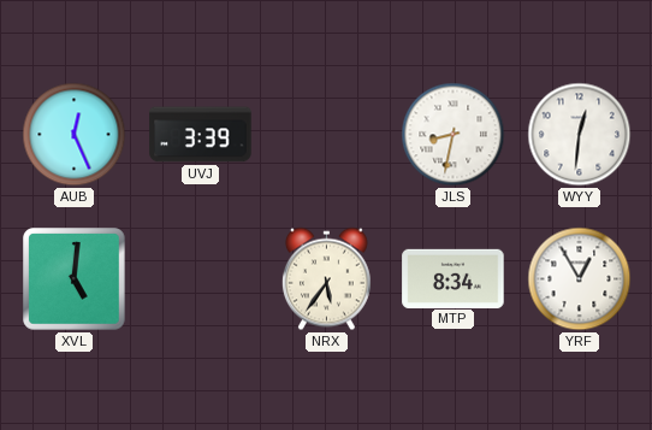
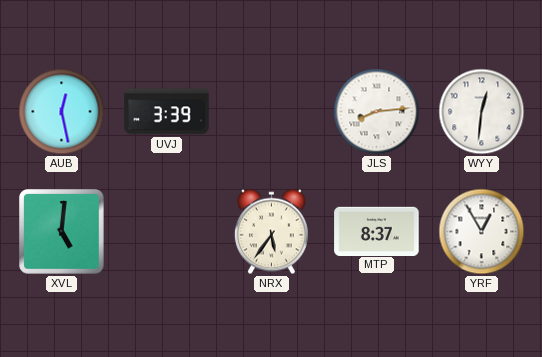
AUB: 12:26 -> 12:28
JLS: 8:32 -> 8:14
MTP: 8:34 -> 8:37
